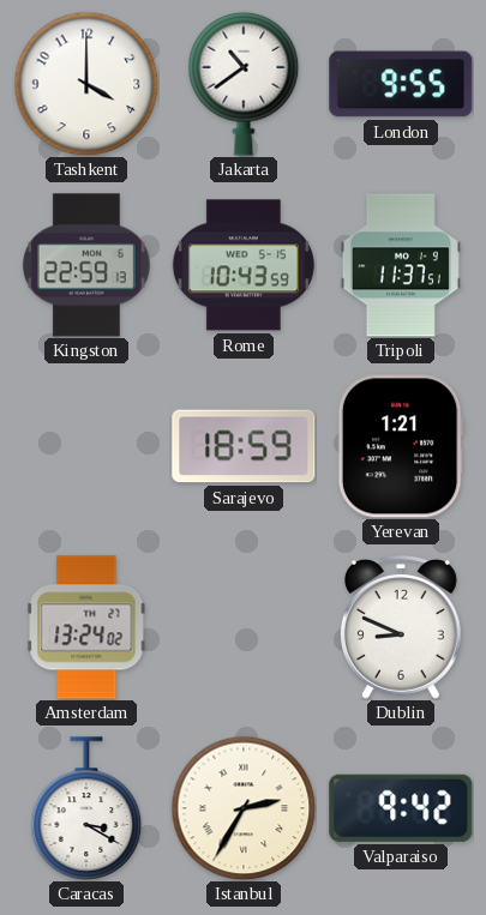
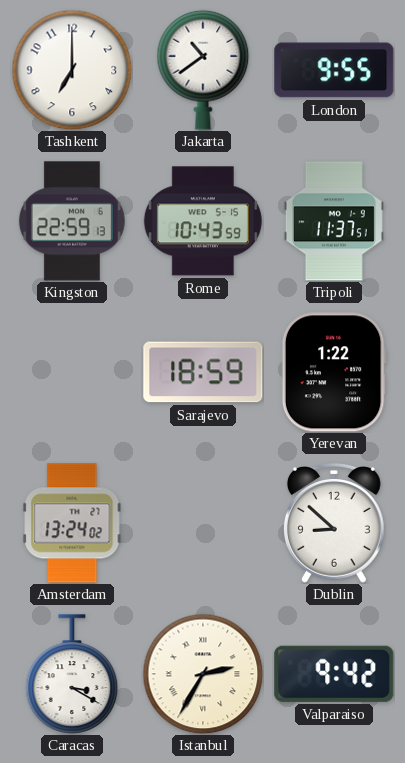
Tashkent: 4:00 -> 7:00
Yerevan: 1:21 -> 1:22
Dublin: 8:49 -> 8:52
